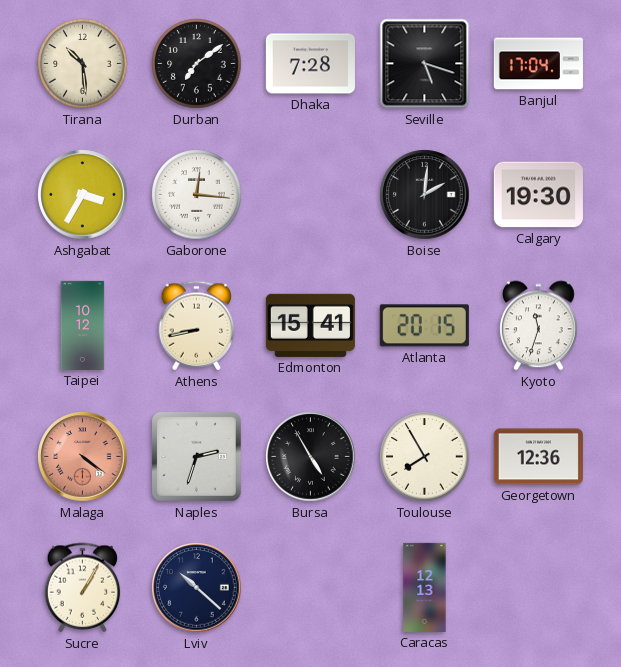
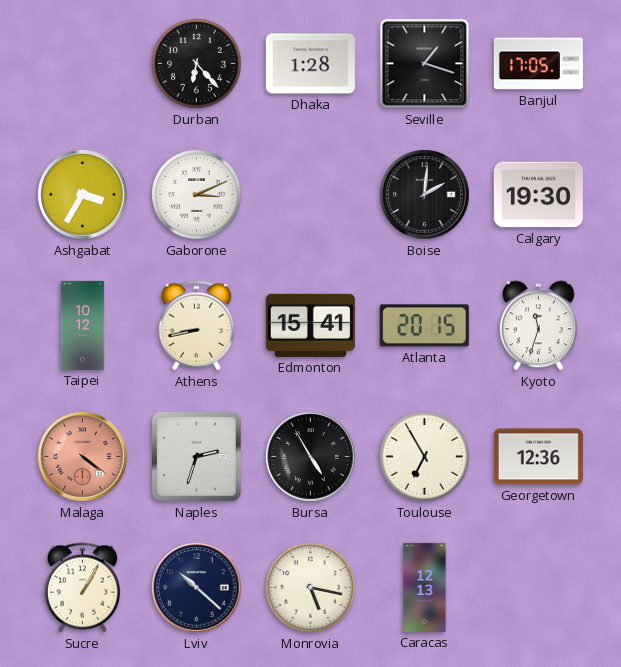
Tirana: 10:29 -> none
Durban: 7:09 -> 6:23
Dhaka: 7:28 -> 1:28
Seville: 5:18 -> 1:18
Banjul: 17:04 -> 17:05
Gaborone: 12:16 -> 3:11
Toulouse: 7:55 -> 6:55
Monrovia: none -> 5:17
